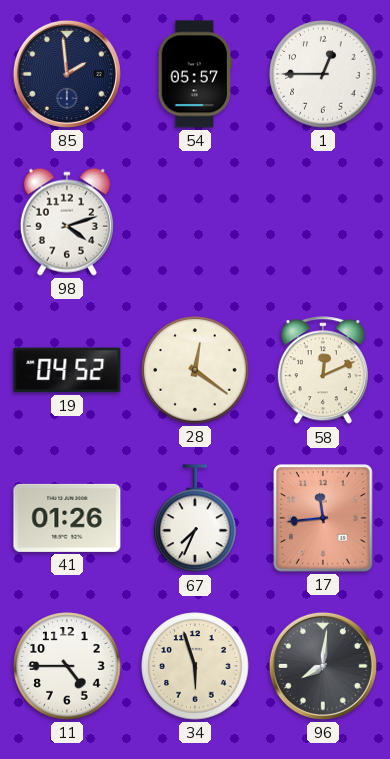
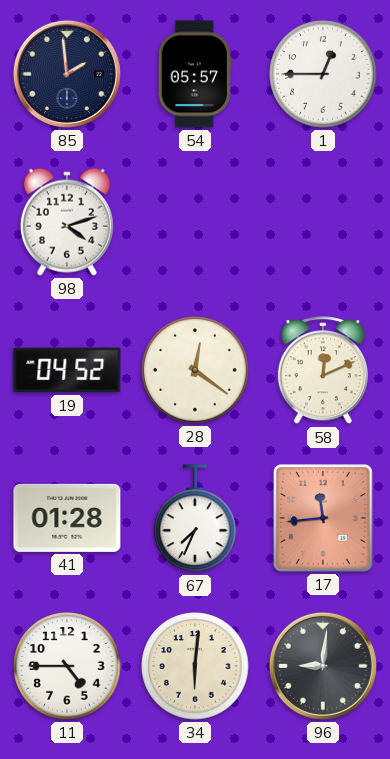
41: 01:26 -> 01:28
34: 5:57 -> 6:01
96: 8:01 -> 9:01
